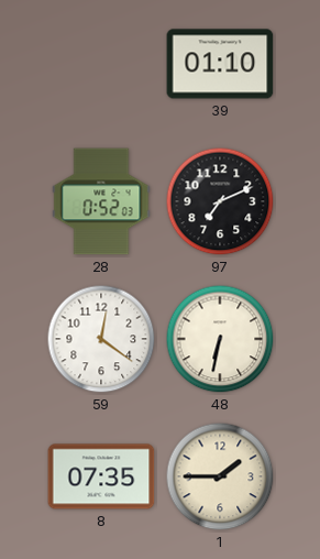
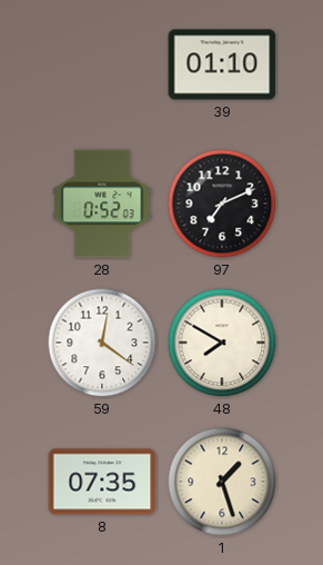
48: 6:32 -> 7:50
1: 1:45 -> 1:27
